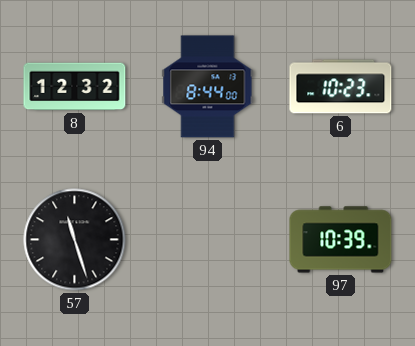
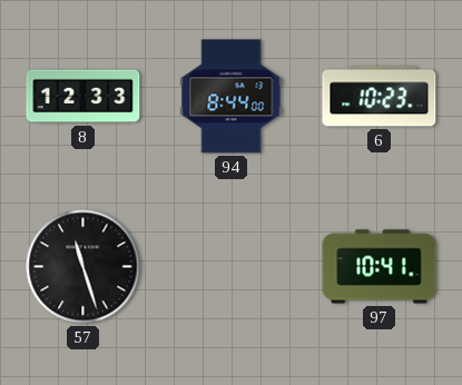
8: 12:32 -> 12:33
97: 10:39 -> 10:41
